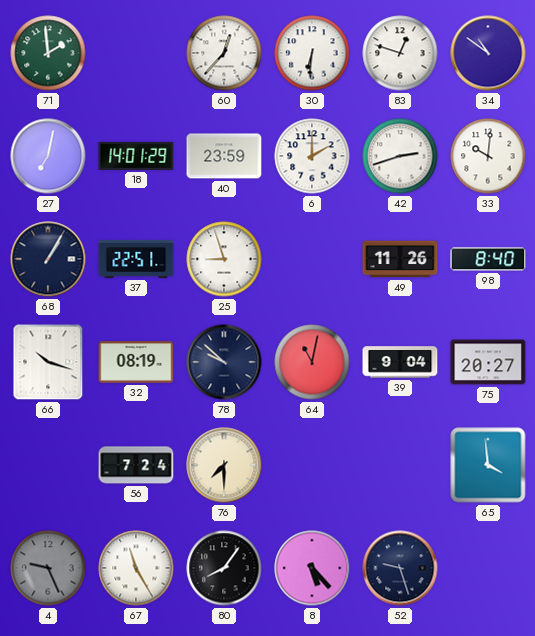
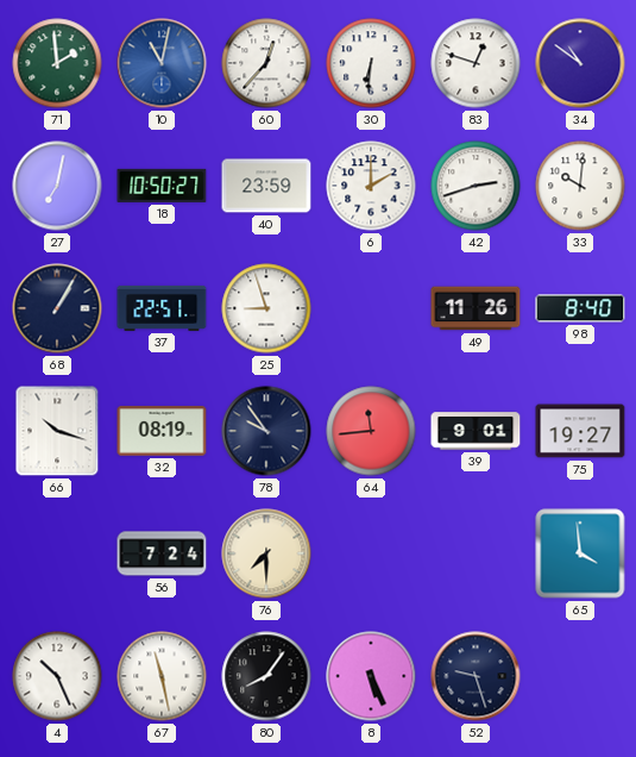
10: none -> 11:02
18: 14:01 -> 10:50
78: 9:52 -> 9:54
64: 11:02 -> 11:44
39: 9:04 -> 9:01
75: 20:27 -> 19:27
4: 9:26 -> 10:26
4 dial: grey -> white
67: 11:25 -> 11:28
8: 5:23 -> 5:26
